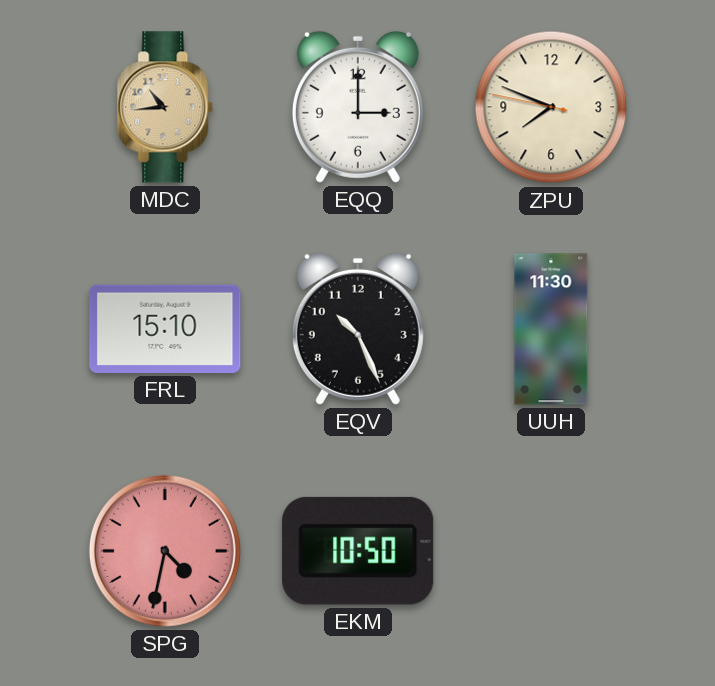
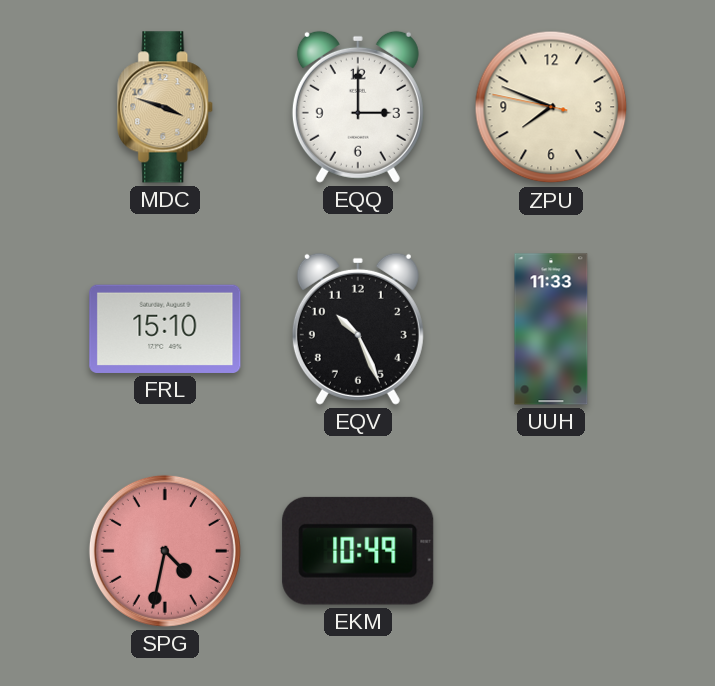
MDC: 10:44 -> 3:48
UUH: 11:30 -> 11:33
EKM: 10:50 -> 10:49
